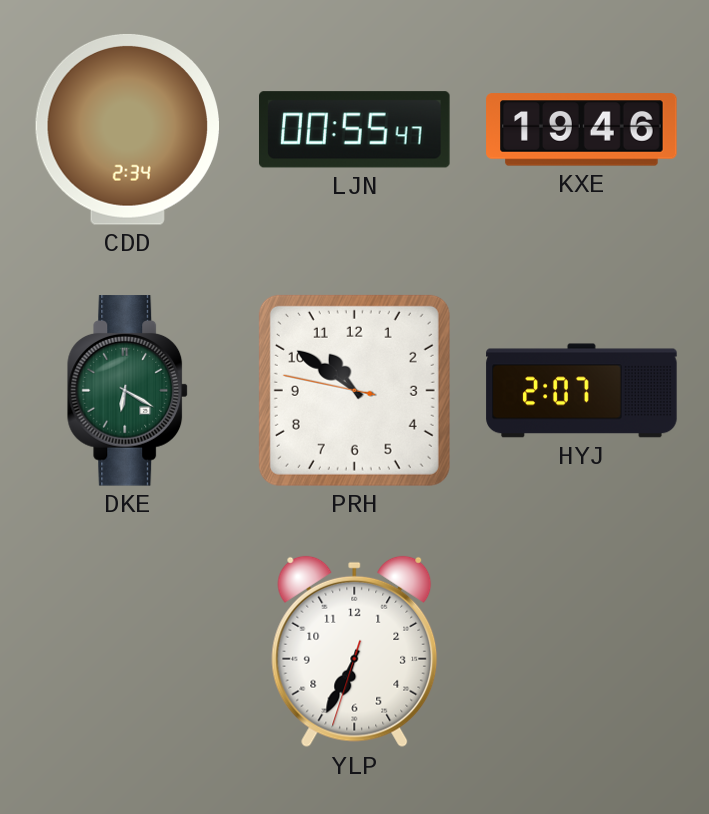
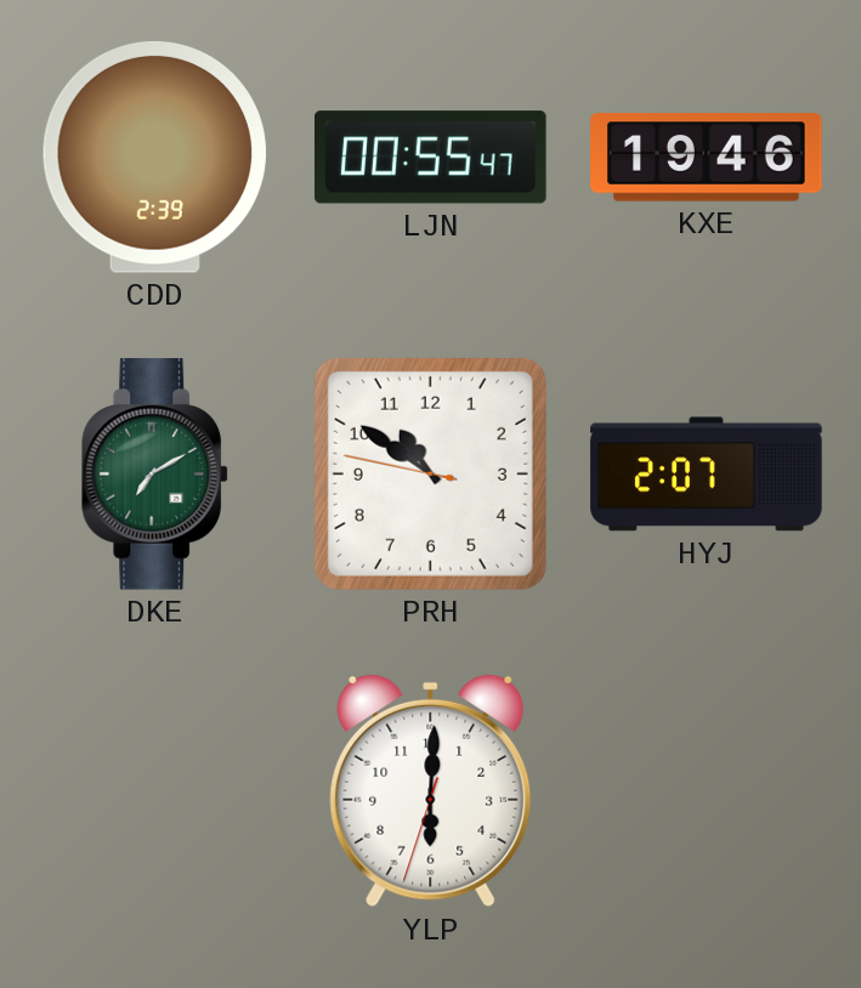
CDD: 2:34 -> 2:39
DKE: 6:20 -> 7:10
YLP: 6:34 -> 6:00
